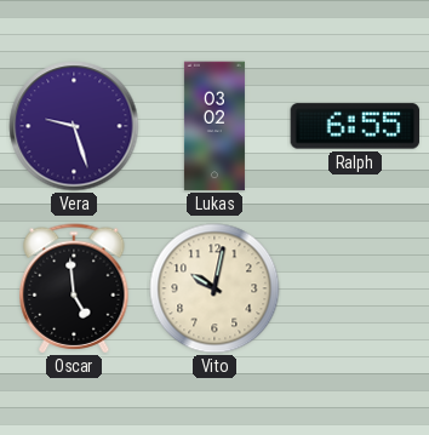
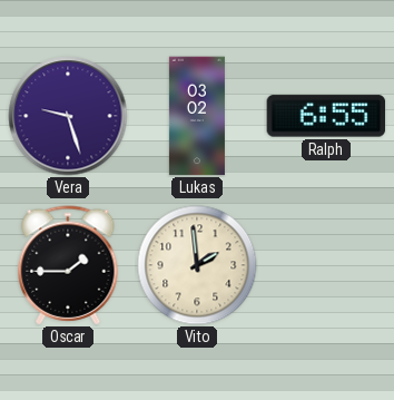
Oscar: 4:59 -> 1:45
Vito: 10:02 -> 1:59
